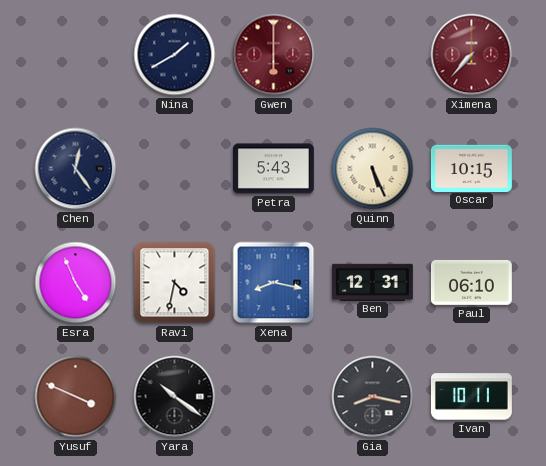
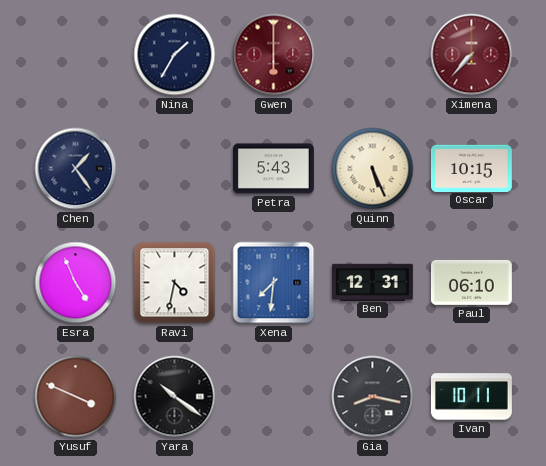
Nina: 1:40 -> 1:35
Chen: 12:24 -> 1:24
Xena: 8:17 -> 7:31
